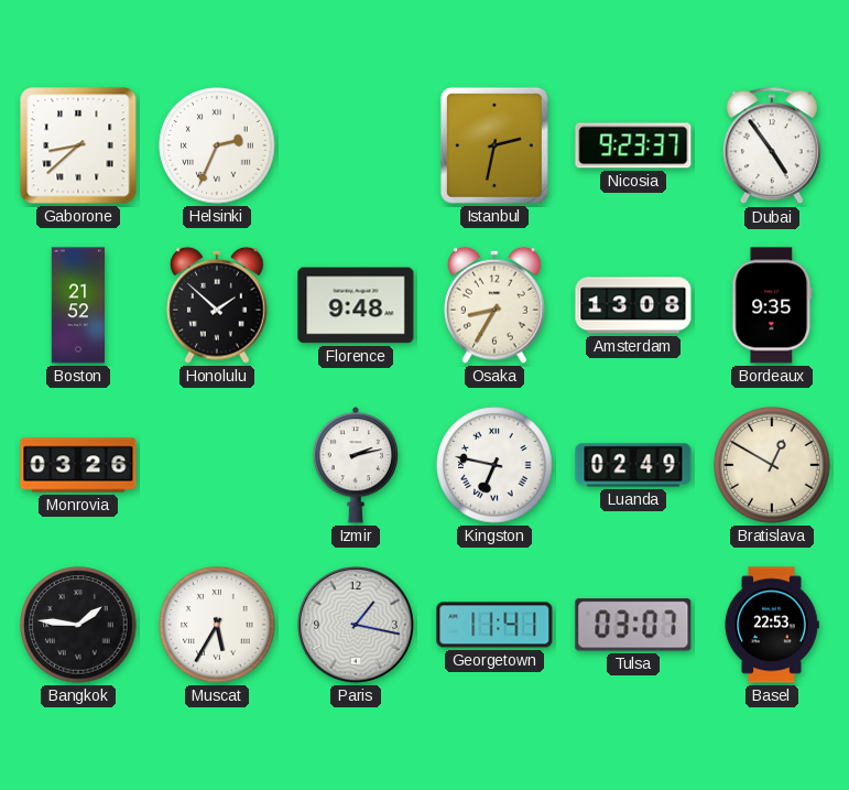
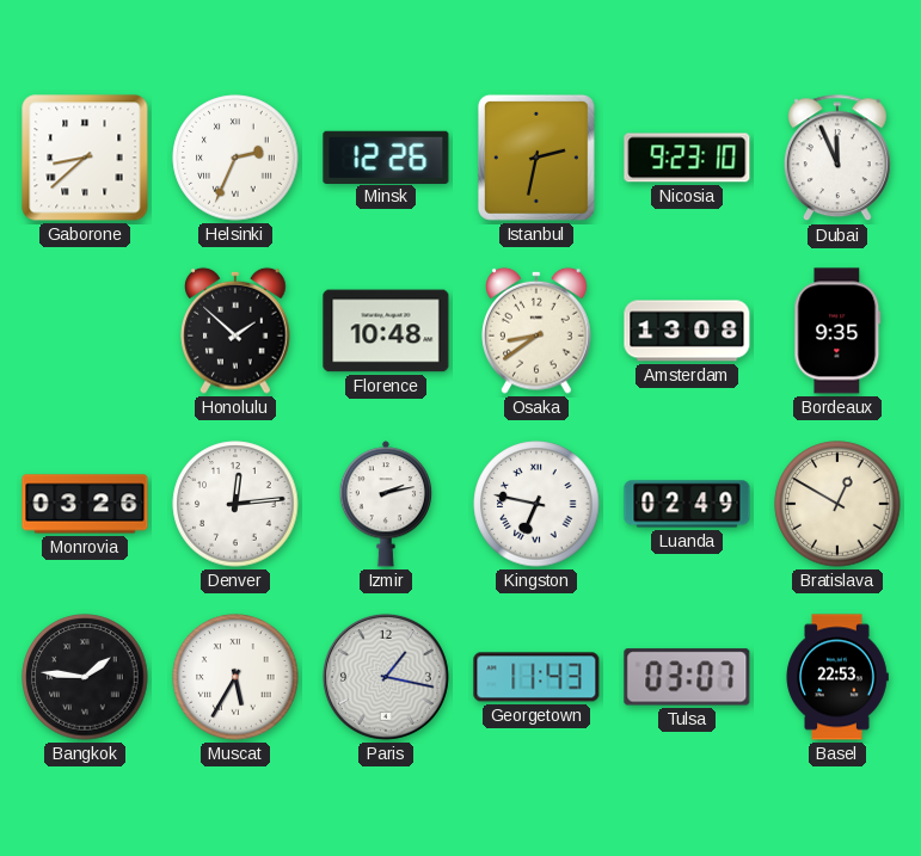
Minsk: none -> 12:26
Nicosia: 9:23:37 -> 9:23:10
Dubai: 4:54 -> 11:56
Boston: 21:52 -> none
Florence: 9:48 -> 10:48
Osaka: 8:35 -> 8:39
Denver: none -> 12:14
Georgetown: 11:41 -> 11:43
